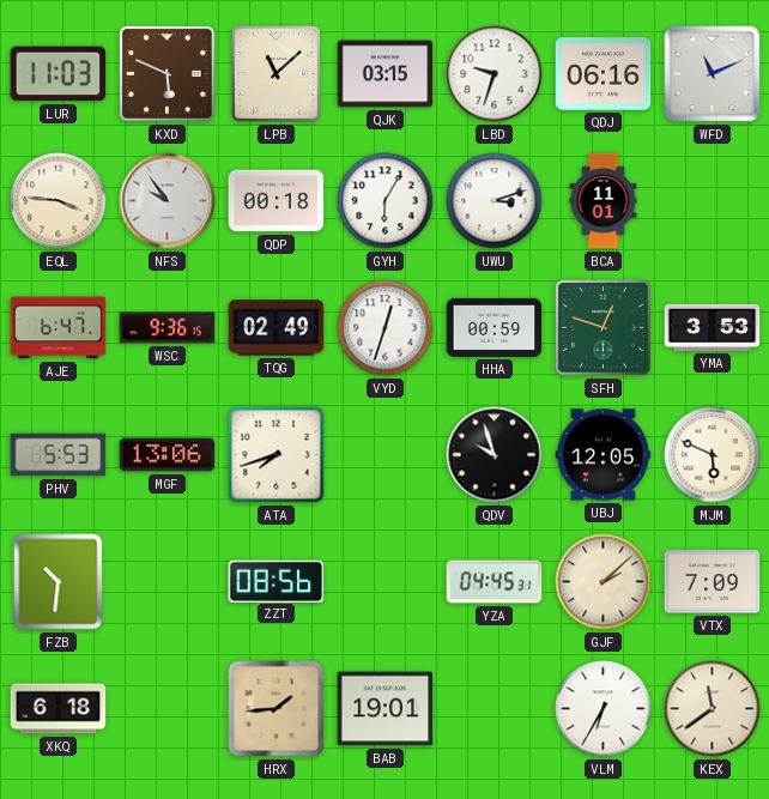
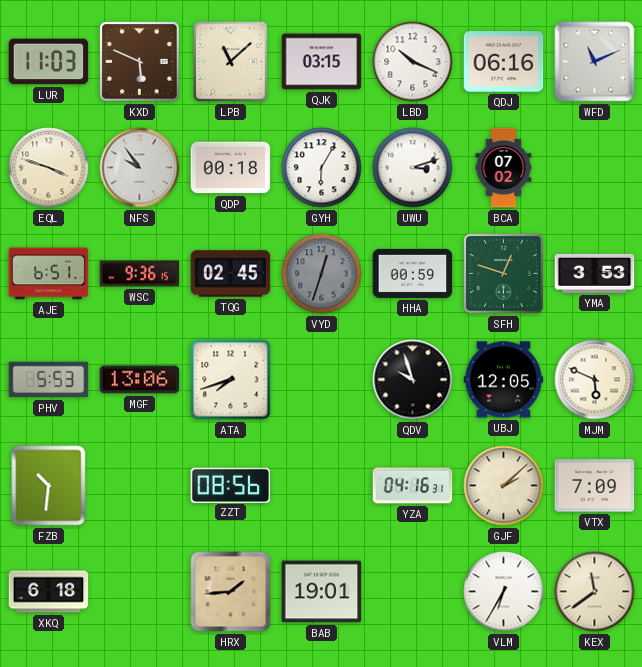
LBD: 9:33 -> 10:19
EQL: 3:46 -> 3:48
BCA: 11:01 -> 07:02
AJE: 6:47 -> 6:51
TQG: 02:49 -> 02:45
VYD dial: white -> grey
YZA: 04:45 -> 04:16
